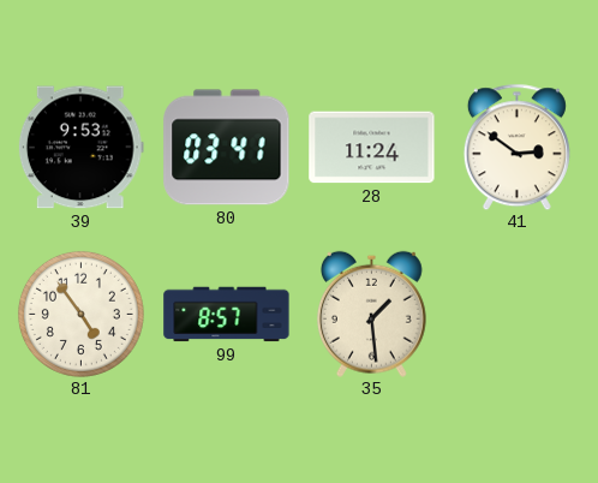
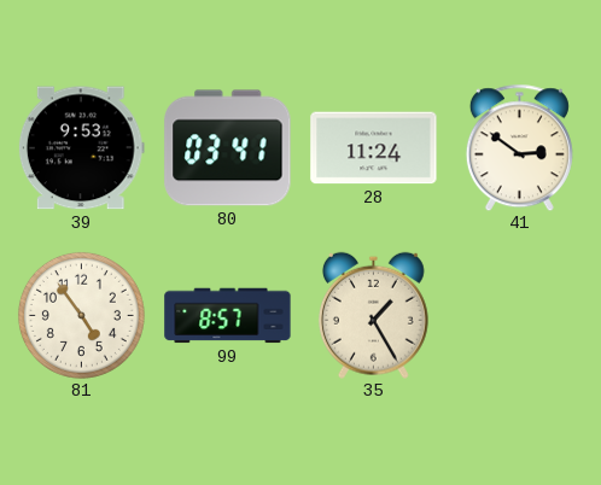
35: 1:29 -> 1:25
